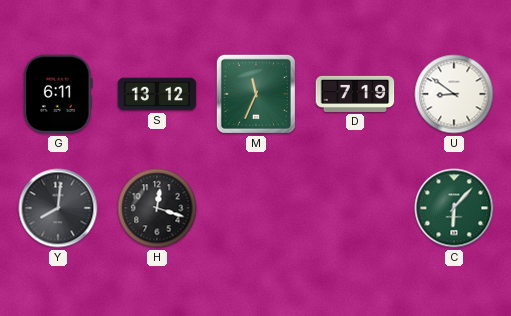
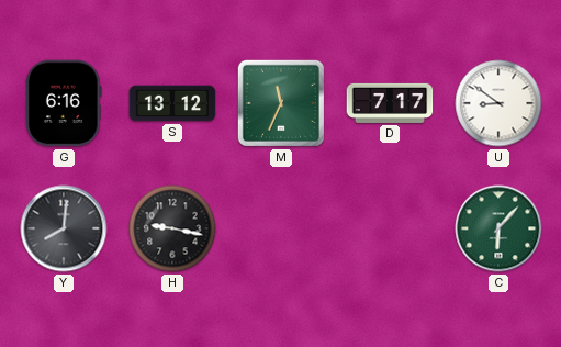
G: 6:11 -> 6:16
D: 7:19 -> 7:17
H: 12:18 -> 9:17
